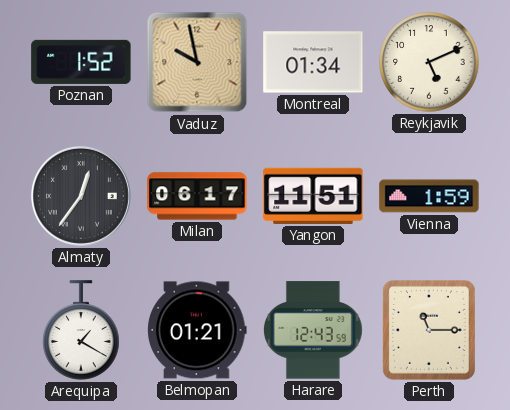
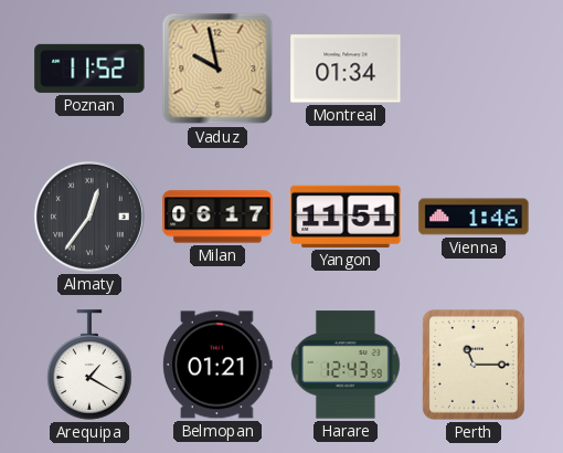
Poznan: 1:52 -> 11:52
Reykjavik: 5:11 -> none
Vienna: 1:59 -> 1:46
